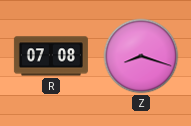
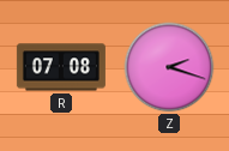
Z: 8:18 -> 2:18
